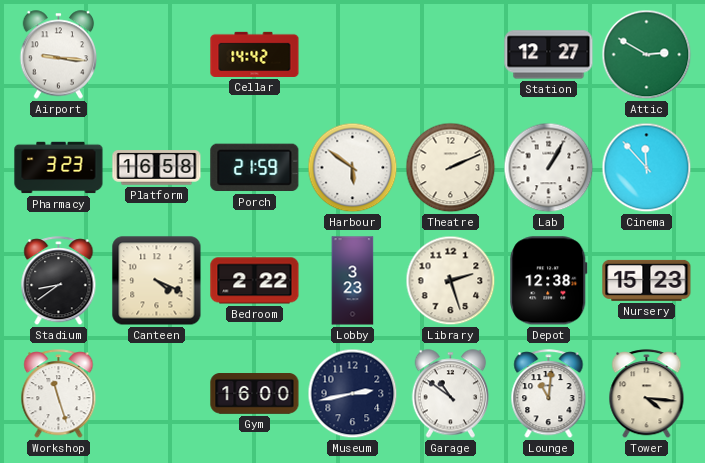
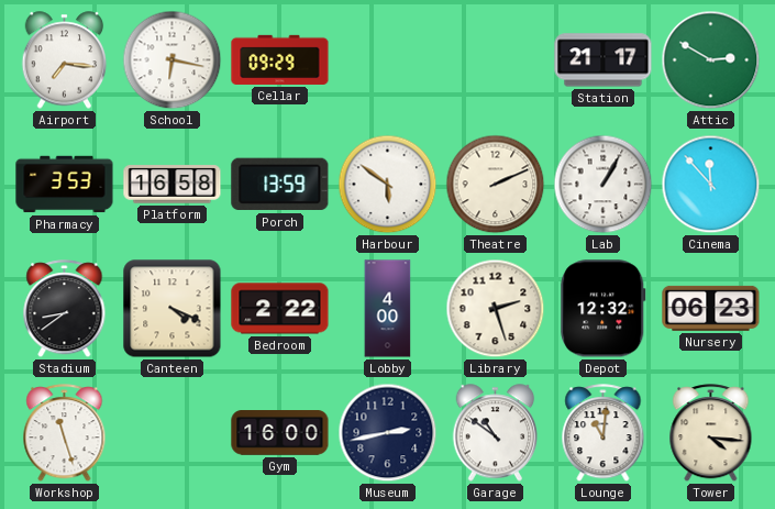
Airport: 9:16 -> 7:16
School: none -> 6:17
Cellar: 14:42 -> 09:29
Station: 12:27 -> 21:17
Pharmacy: 3:23 -> 3:53
Porch: 21:59 -> 13:59
Lobby: 3:23 -> 4:00
Depot: 12:38 -> 12:32
Nursery: 15:23 -> 06:23
